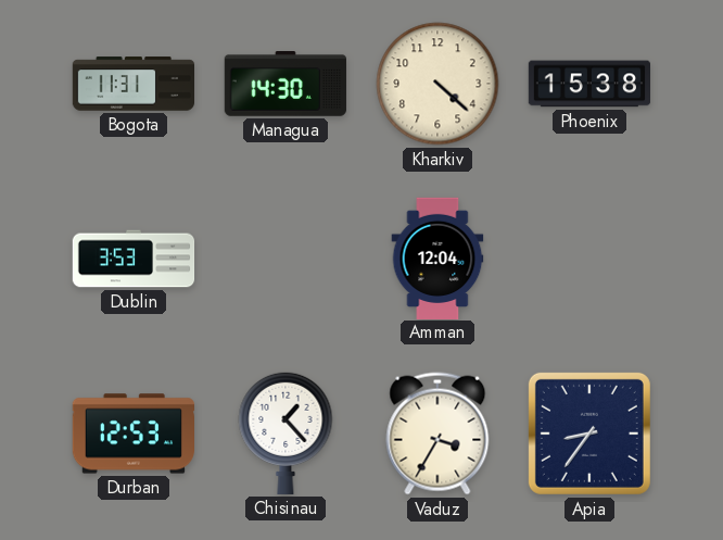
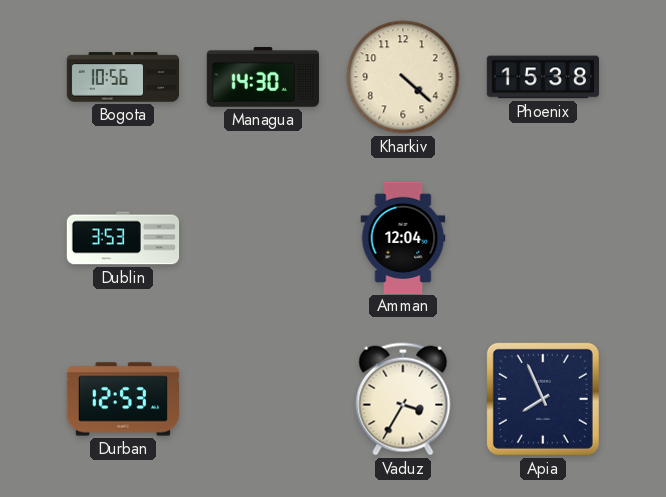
Bogota: 11:31 -> 10:56
Chisinau: 1:23 -> none
Apia: 8:36 -> 7:56
